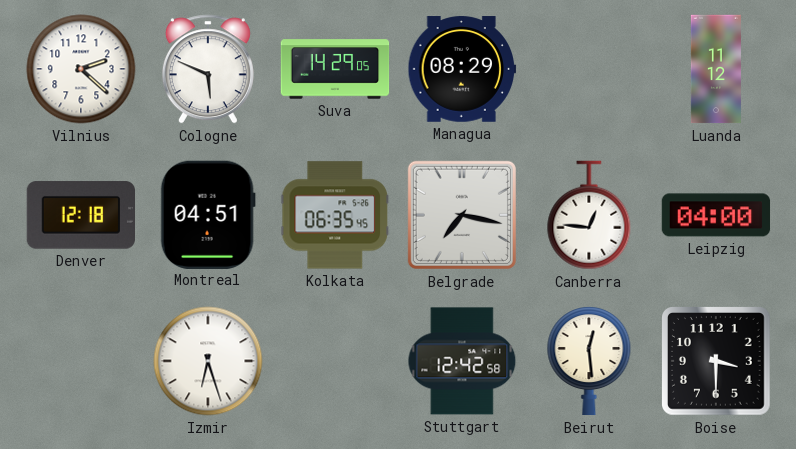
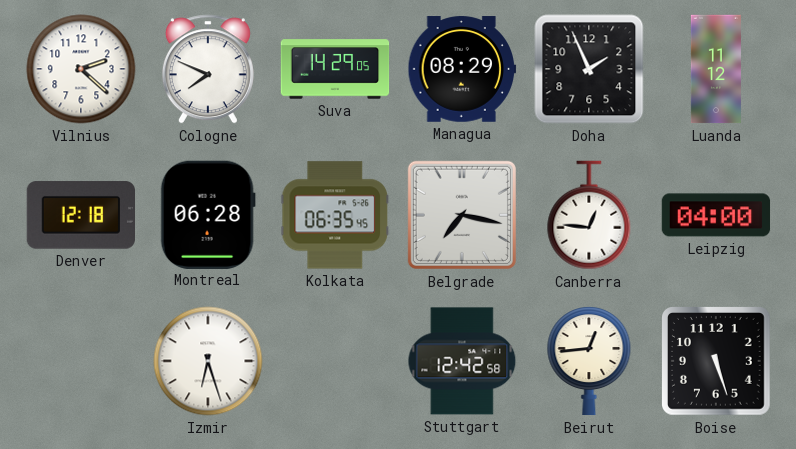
Cologne: 5:49 -> 7:49
Doha: none -> 1:56
Montreal: 04:51 -> 06:28
Beirut: 12:29 -> 12:44
Boise: 3:30 -> 5:27
